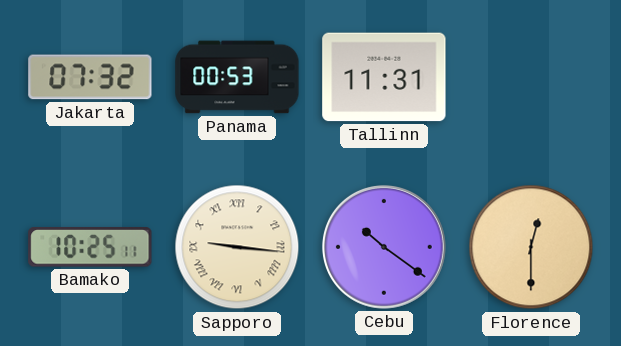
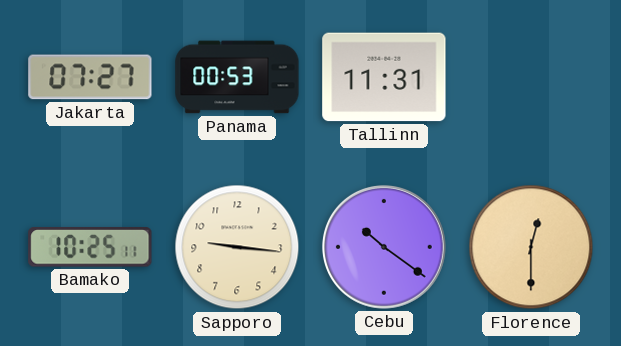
Jakarta: 07:32 -> 07:27
Sapporo numerals: Roman -> Arabic
